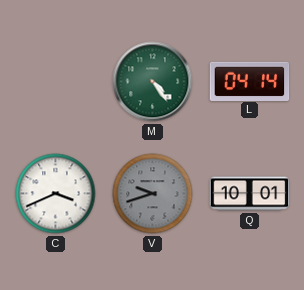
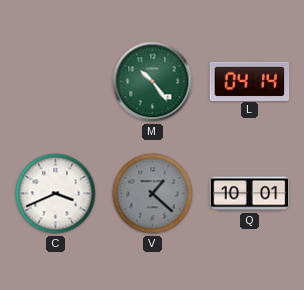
M: 4:24 -> 10:24
V: 9:42 -> 1:22
